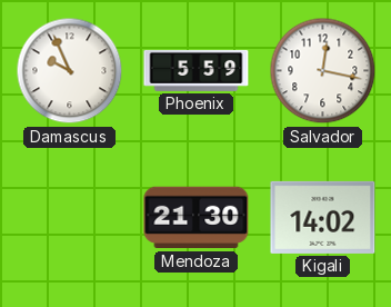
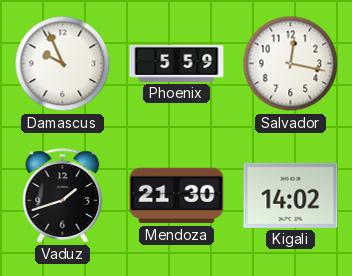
Vaduz: none -> 1:42
